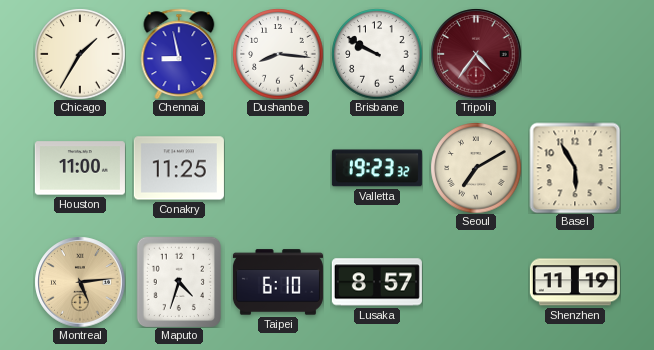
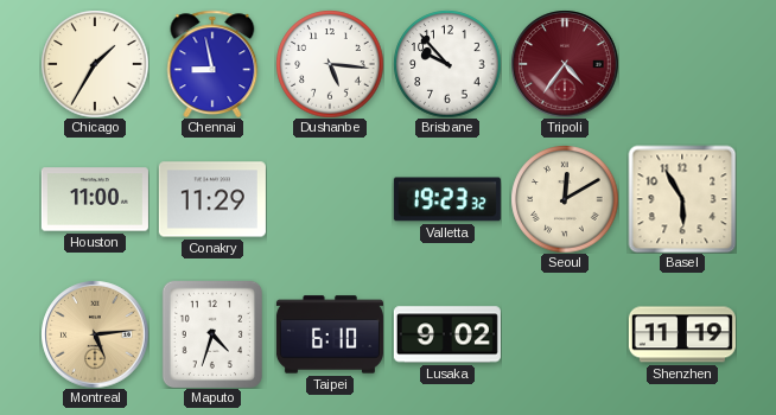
Dushanbe: 8:16 -> 5:16
Brisbane: 9:50 -> 9:53
Conakry: 11:25 -> 11:29
Seoul: 7:10 -> 12:10
Lusaka: 8:57 -> 9:02
